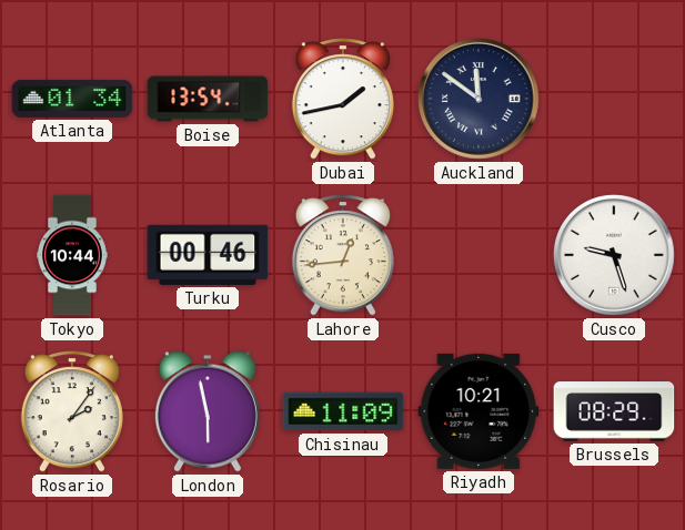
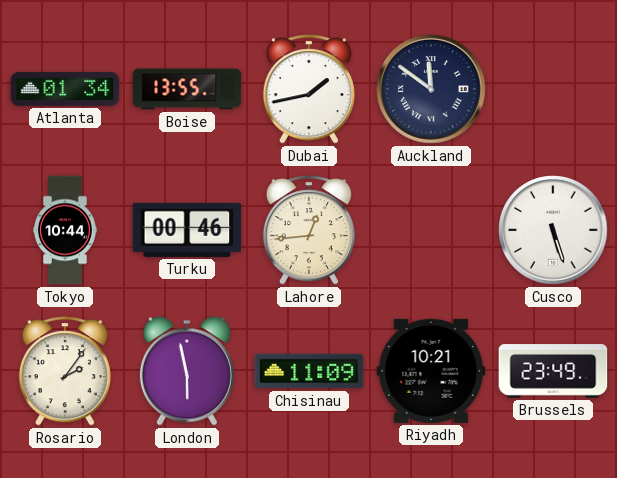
Boise: 13:54 -> 13:55
Cusco: 9:27 -> 5:27
Brussels: 08:29 -> 23:49
